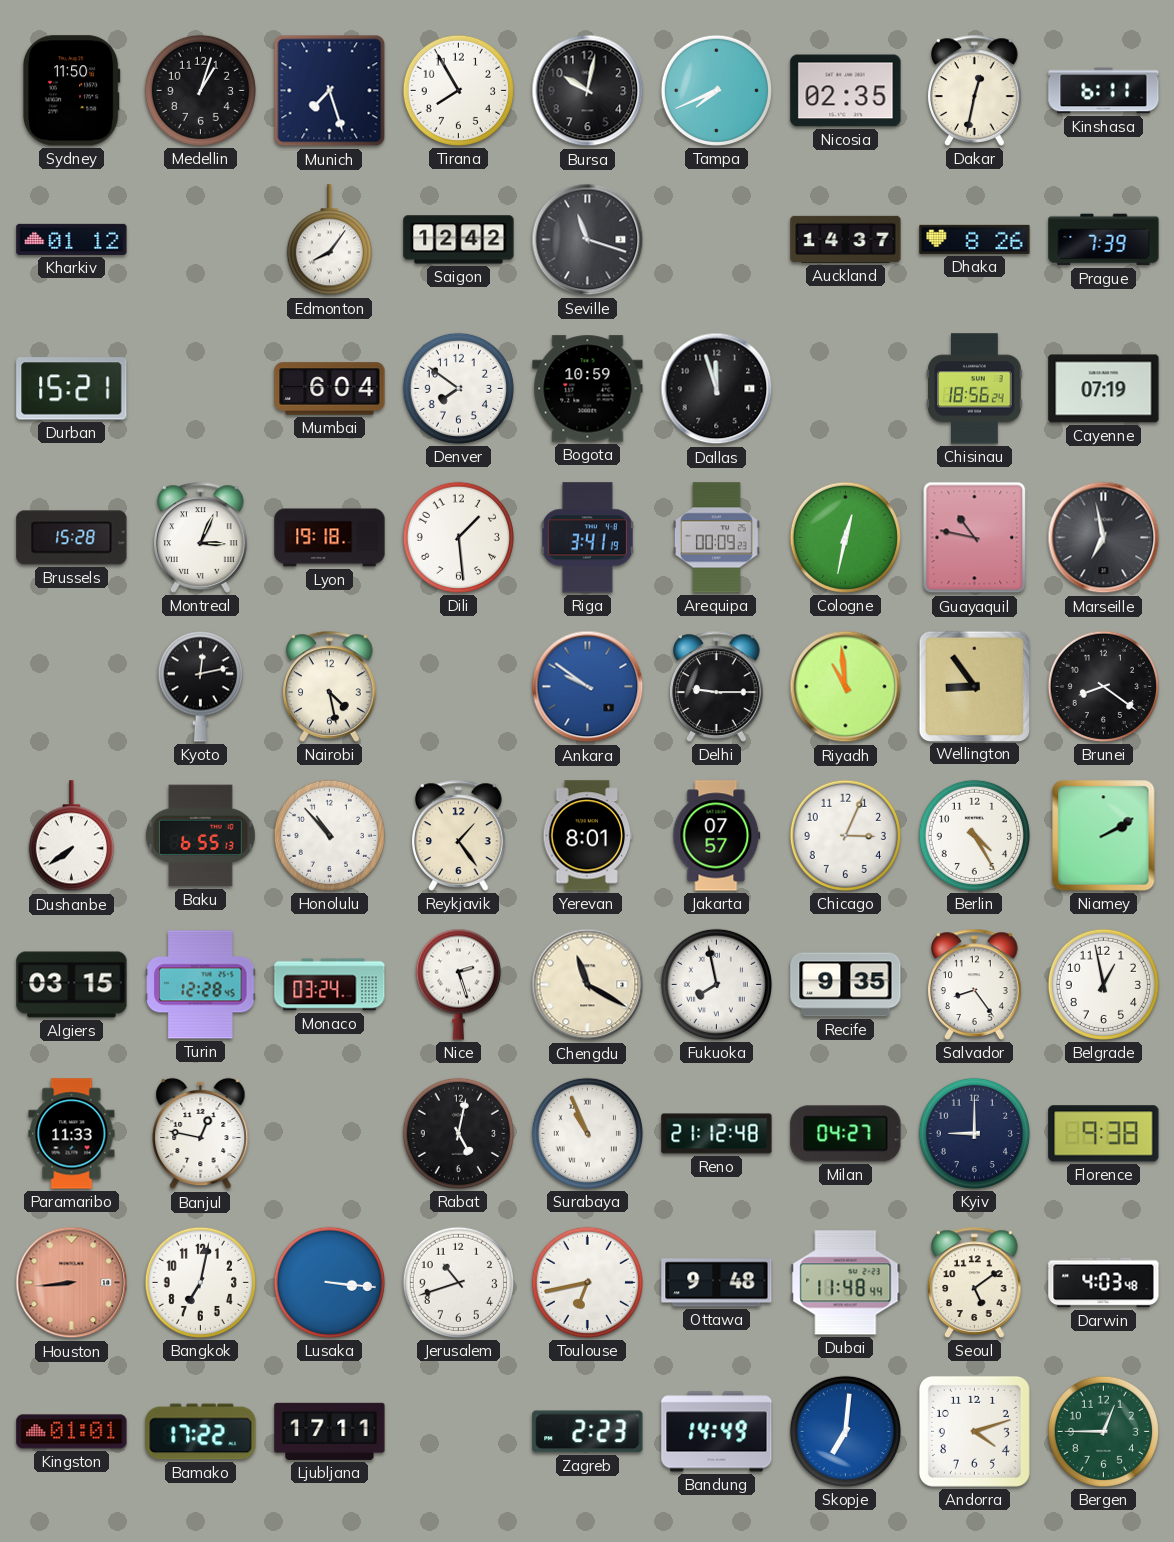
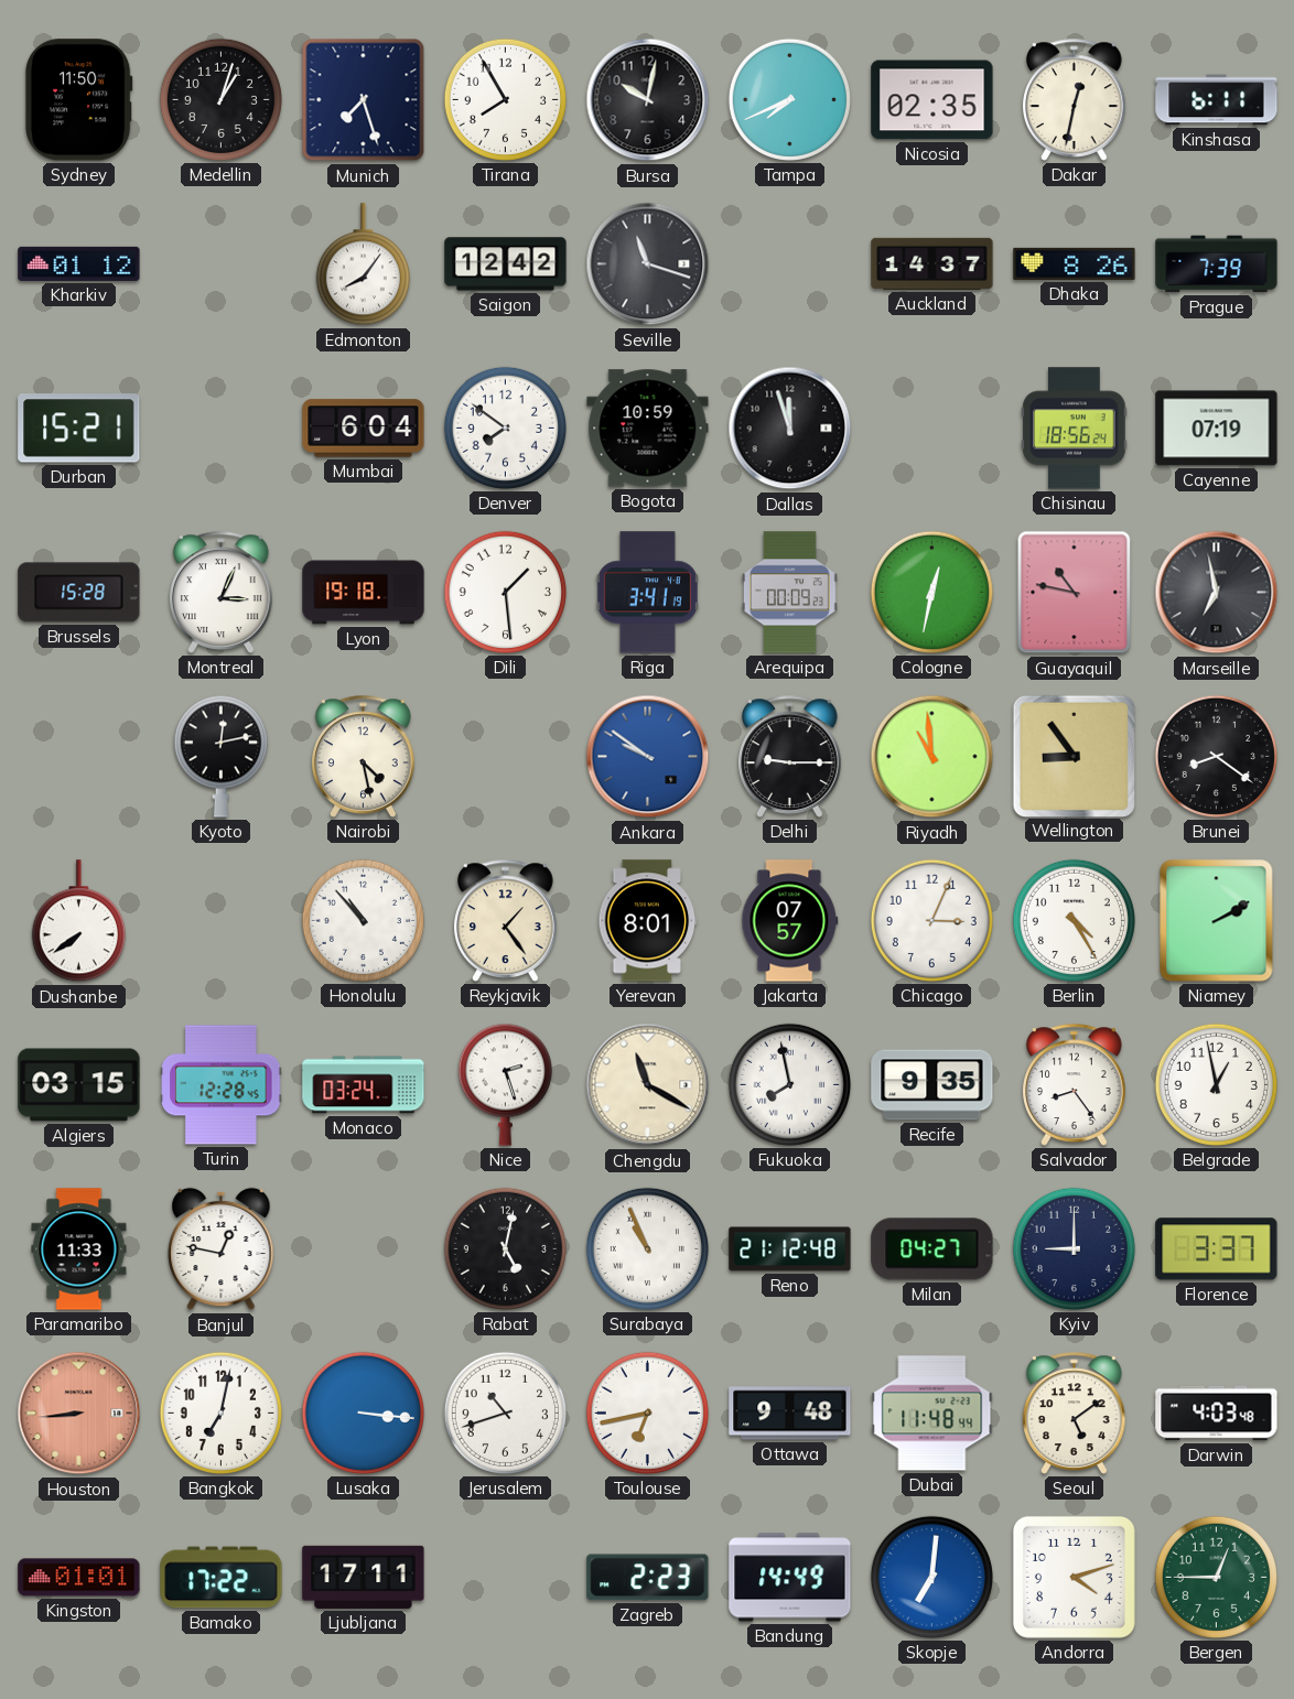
Baku: 6:55 -> none
Florence: 9:38 -> 3:37
